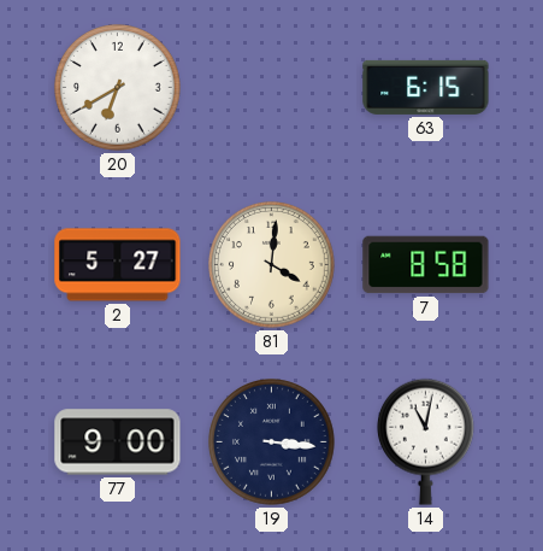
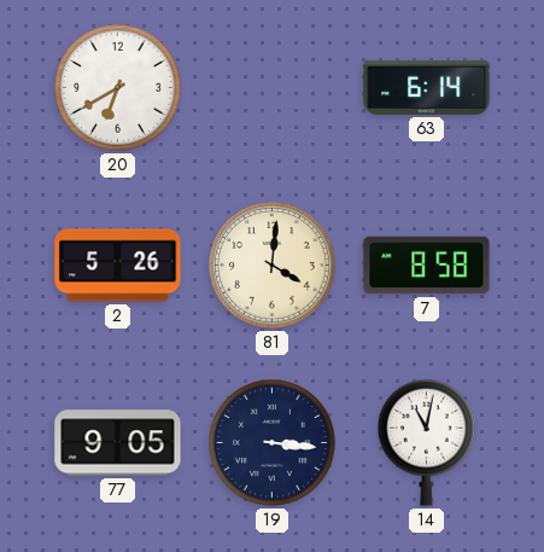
63: 6:15 -> 6:14
2: 5:27 -> 5:26
77: 9:00 -> 9:05
